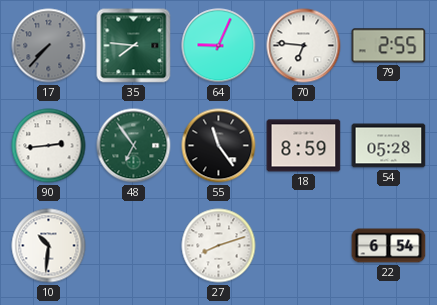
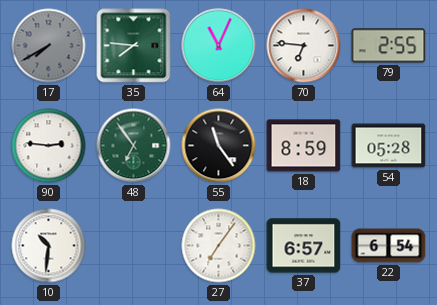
17: 7:37 -> 7:40
64: 9:04 -> 11:04
90: 2:44 -> 2:46
27: 8:12 -> 7:06
37: none -> 6:57
